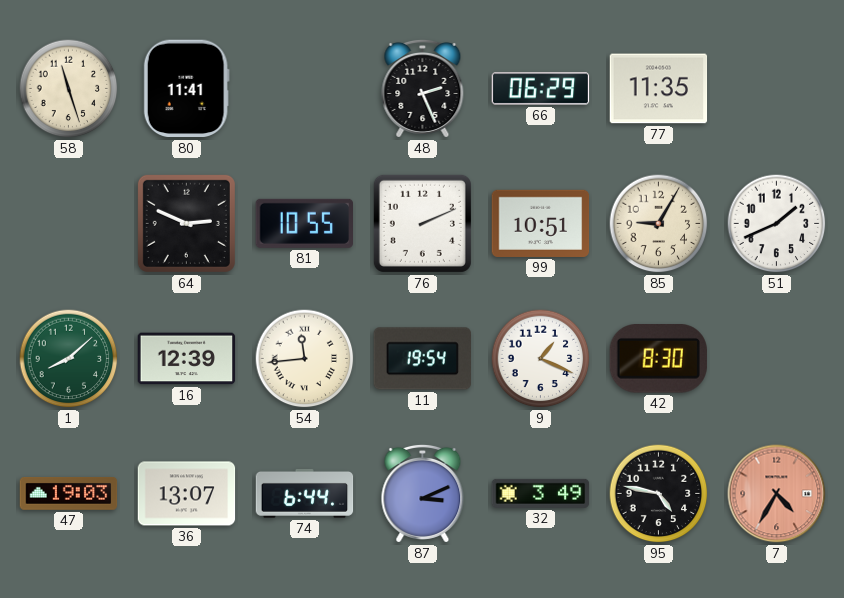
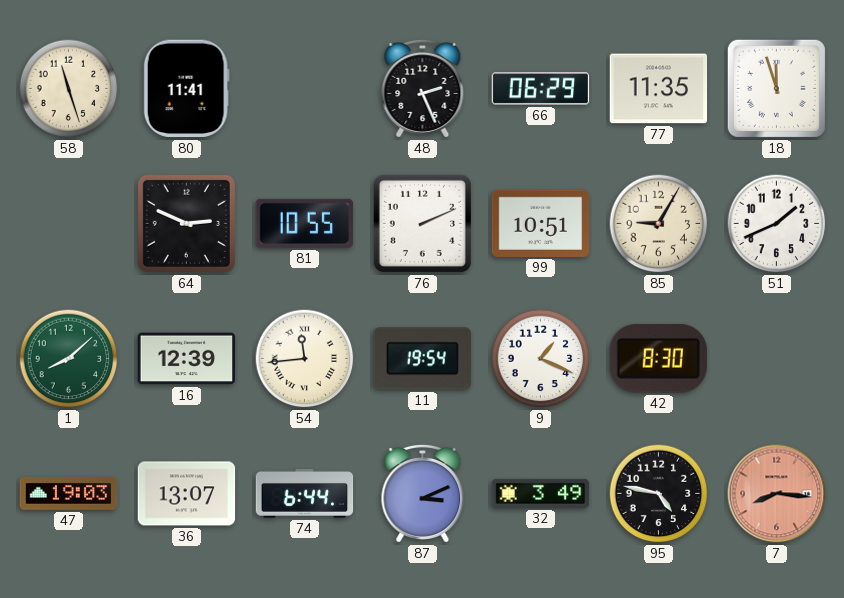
18: none -> 11:57
7: 4:35 -> 8:16
